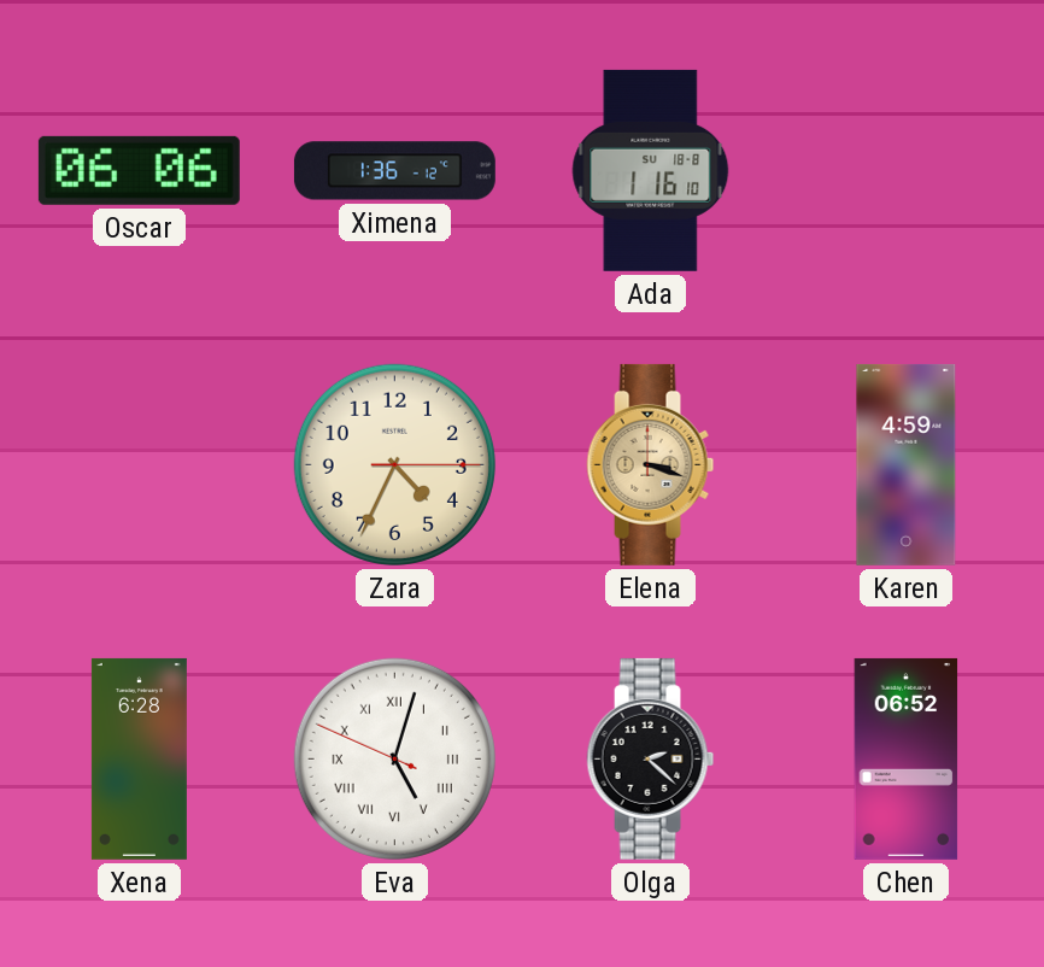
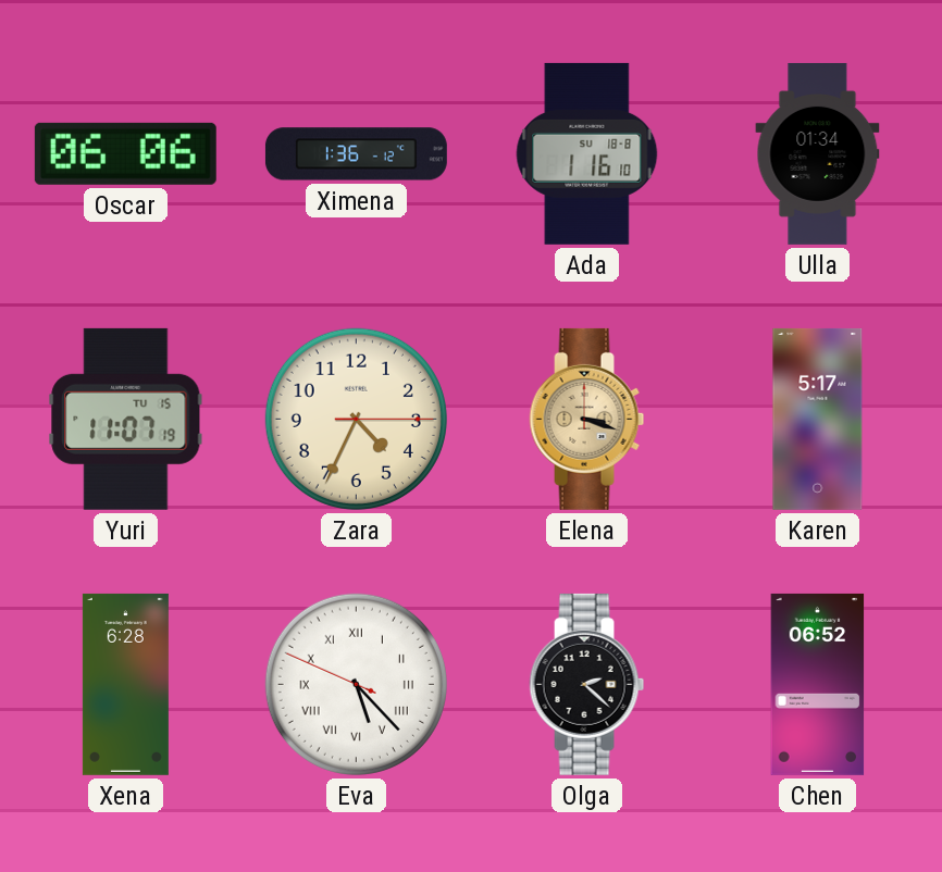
Ulla: none -> 01:34
Yuri: none -> 11:07
Karen: 4:59 -> 5:17
Eva: 5:02 -> 5:22
